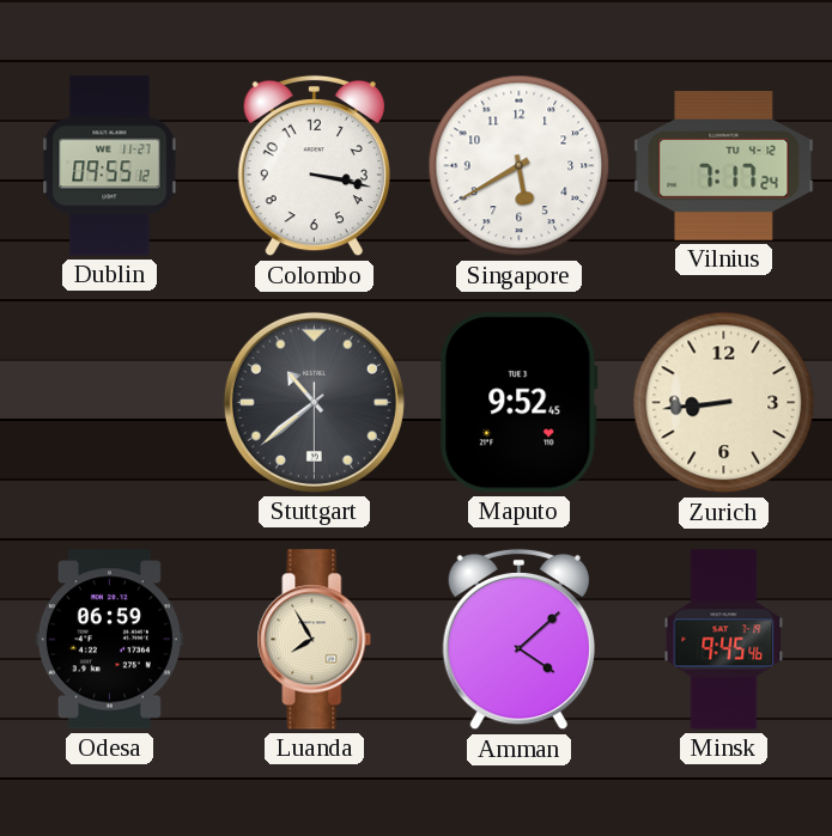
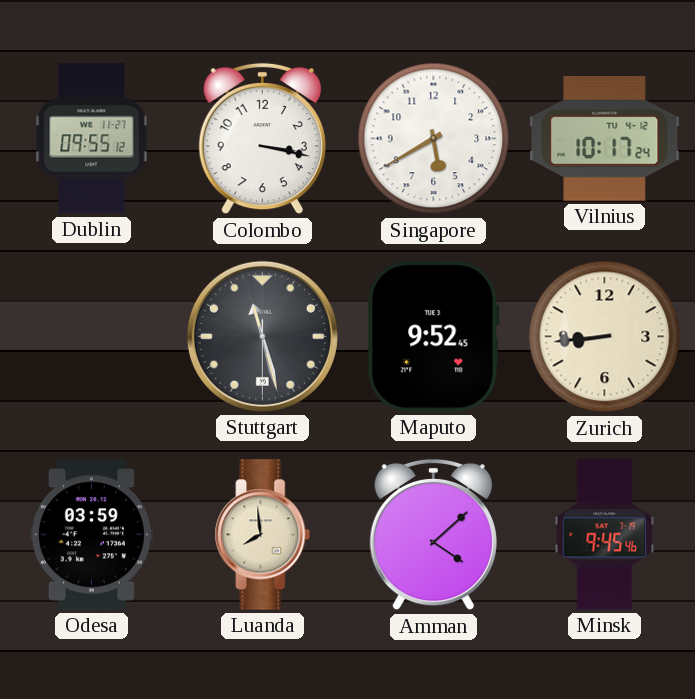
Vilnius: 7:17 -> 10:17
Stuttgart: 10:38 -> 11:27
Odesa: 06:59 -> 03:59
Luanda: 7:55 -> 7:59
